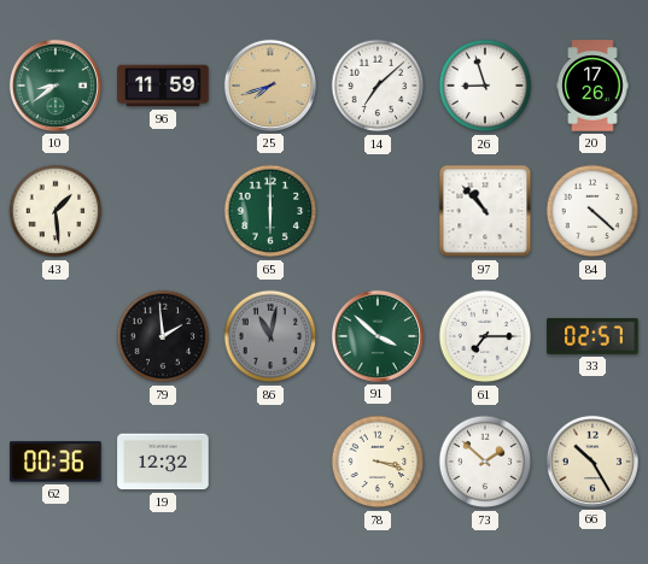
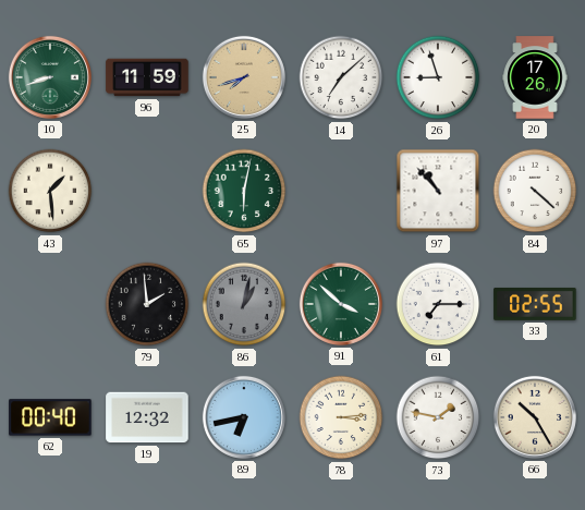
10: 8:39 -> 8:42
65: 6:00 -> 6:02
86: 11:02 -> 1:02
33: 02:57 -> 02:55
62: 00:36 -> 00:40
89: none -> 6:43
78: 3:18 -> 3:14
73: 1:52 -> 1:47
